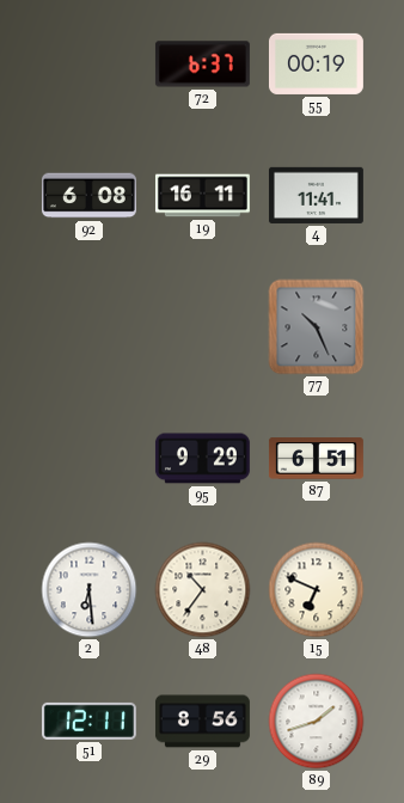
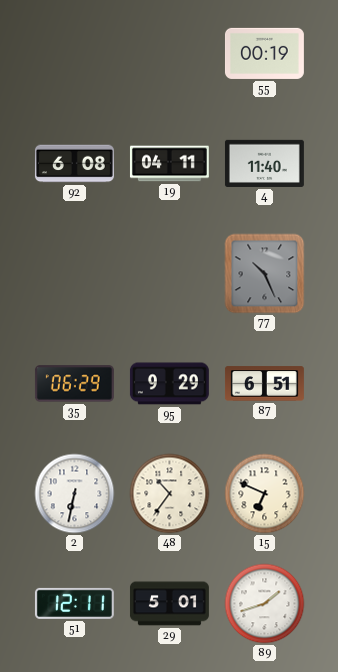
72: 6:37 -> none
19: 16:11 -> 04:11
4: 11:41 -> 11:40
35: none -> 06:29
2: 6:29 -> 6:32
29: 8:56 -> 5:01
